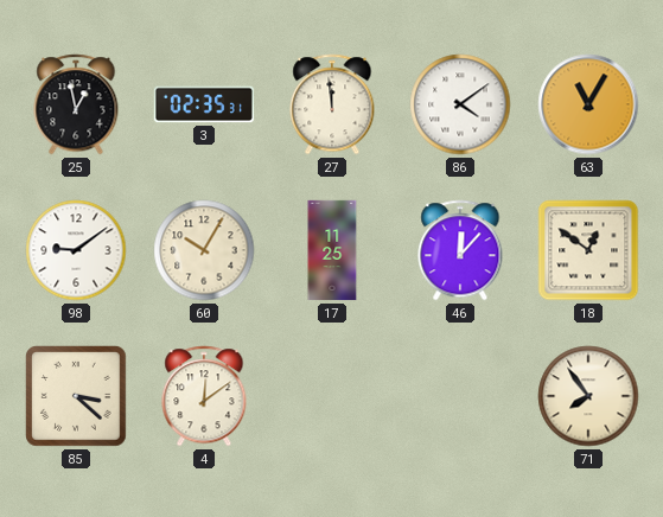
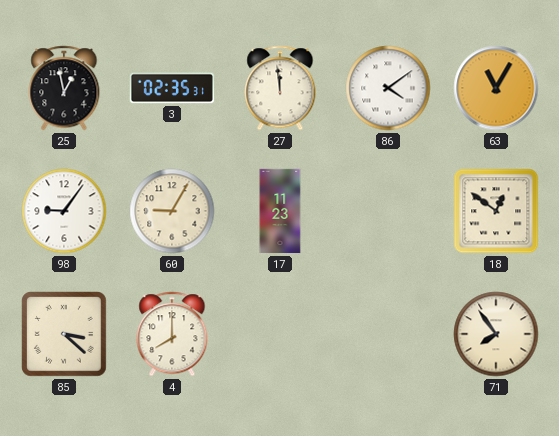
98: 9:09 -> 9:06
60: 10:05 -> 9:05
17: 11:25 -> 11:23
46: 12:07 -> none
4: 12:09 -> 8:00
